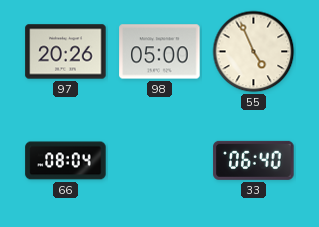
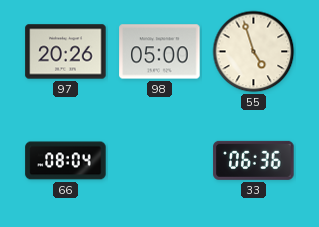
55: 4:56 -> 4:57
33: 06:40 -> 06:36
